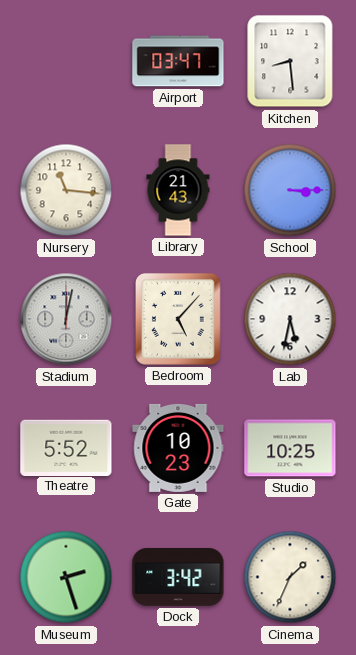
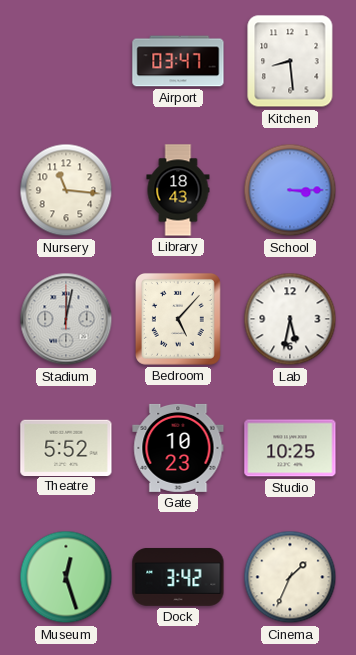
Library: 21:43 -> 18:43
Museum: 2:27 -> 12:27
